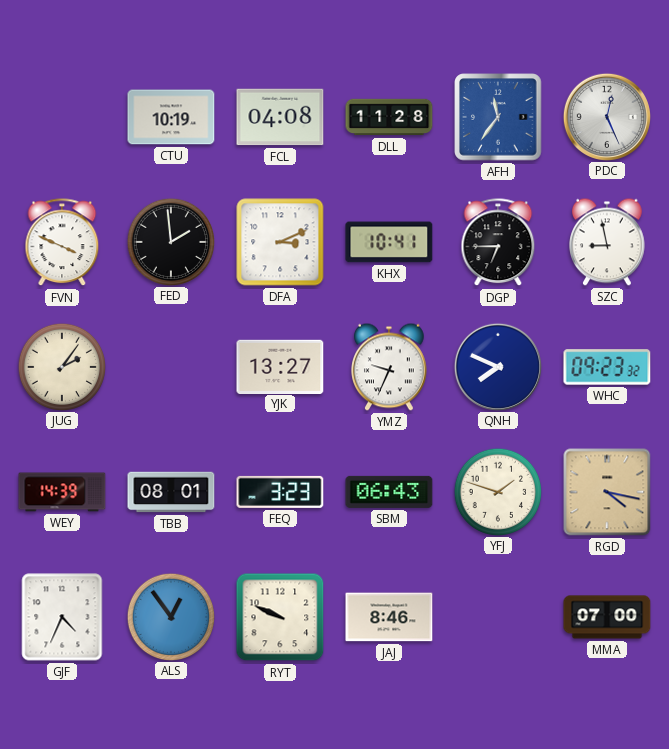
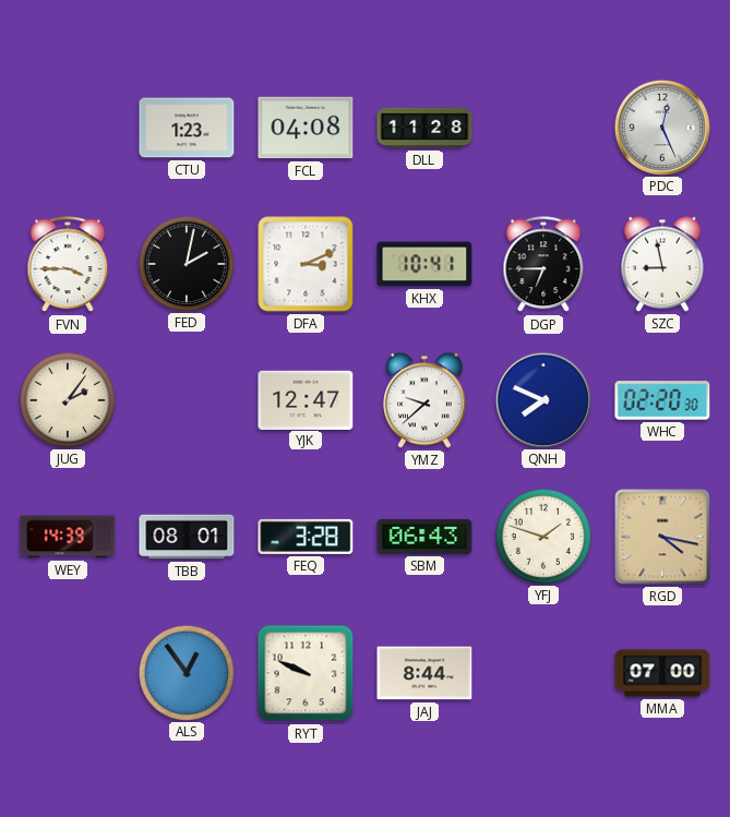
CTU: 10:19 -> 1:23
AFH: 11:36 -> none
FVN: 3:49 -> 3:45
FED: 1:59 -> 2:02
YJK: 13:27 -> 12:47
YMZ: 9:34 -> 9:38
WHC: 09:23 -> 02:20
FEQ: 3:23 -> 3:28
GJF: 4:34 -> none
JAJ: 8:46 -> 8:44
